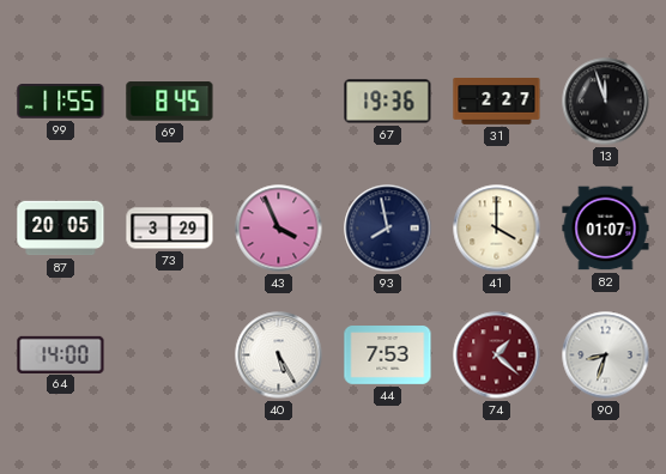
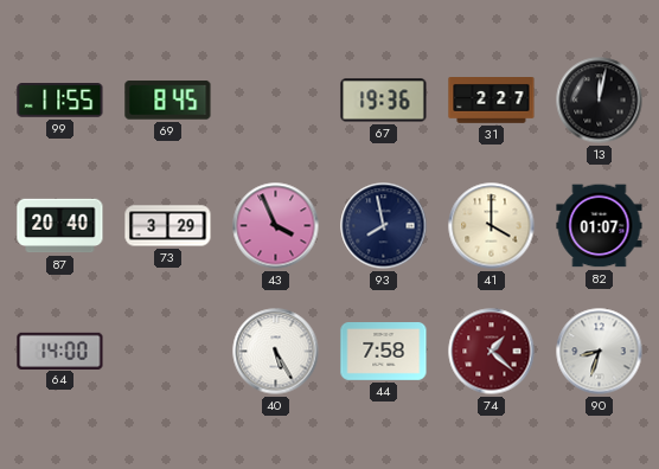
13: 11:57 -> 12:02
87: 20:05 -> 20:40
44: 7:53 -> 7:58
